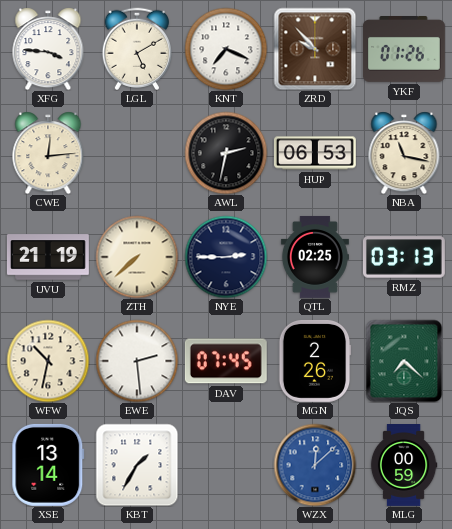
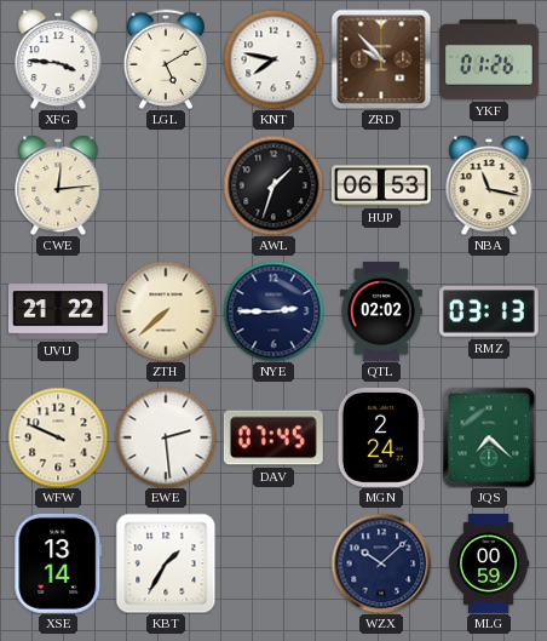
KNT: 7:19 -> 7:47
AWL: 2:32 -> 1:33
UVU: 21:19 -> 21:22
QTL: 02:25 -> 02:02
WFW: 10:32 -> 9:49
MGN: 2:26 -> 2:24
WZX: 12:08 -> 10:08
WZX dial: blue -> navy
